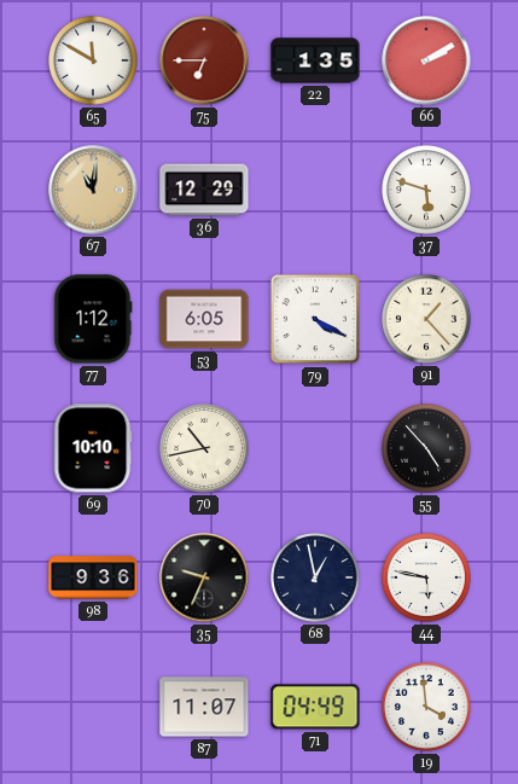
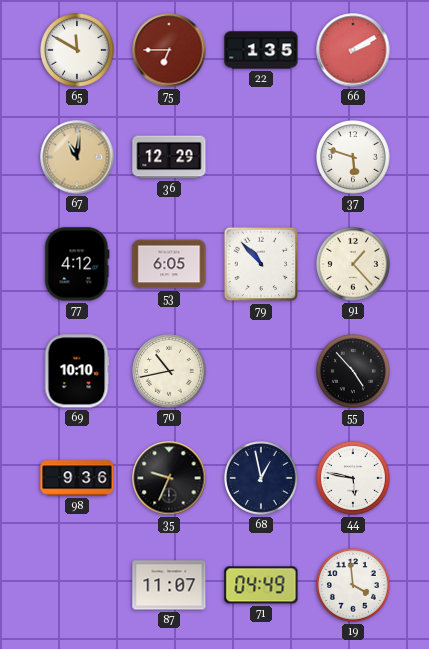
77: 1:12 -> 4:12
79: 4:20 -> 10:53
